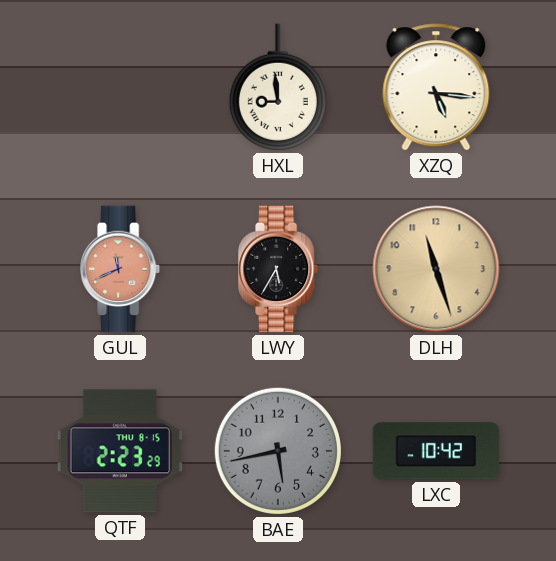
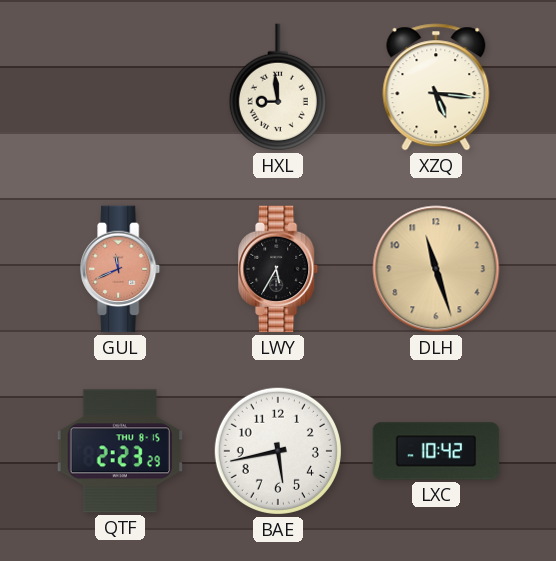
BAE dial: grey -> white
